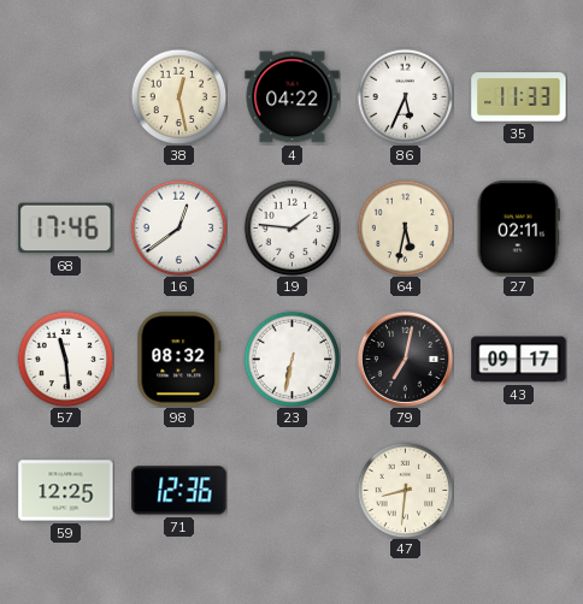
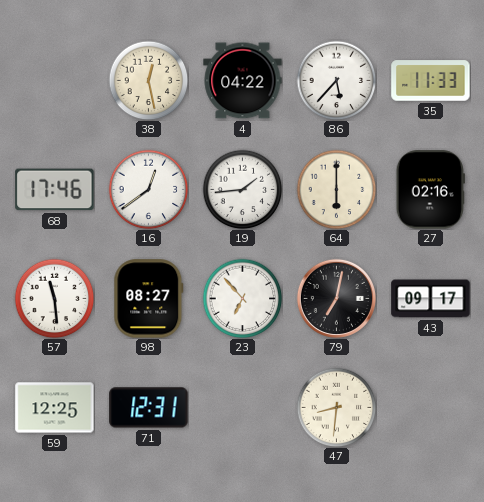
86: 5:34 -> 5:37
19: 1:46 -> 1:44
64: 5:32 -> 6:00
27: 02:11 -> 02:16
98: 08:32 -> 08:27
23: 6:32 -> 6:53
71: 12:36 -> 12:31
